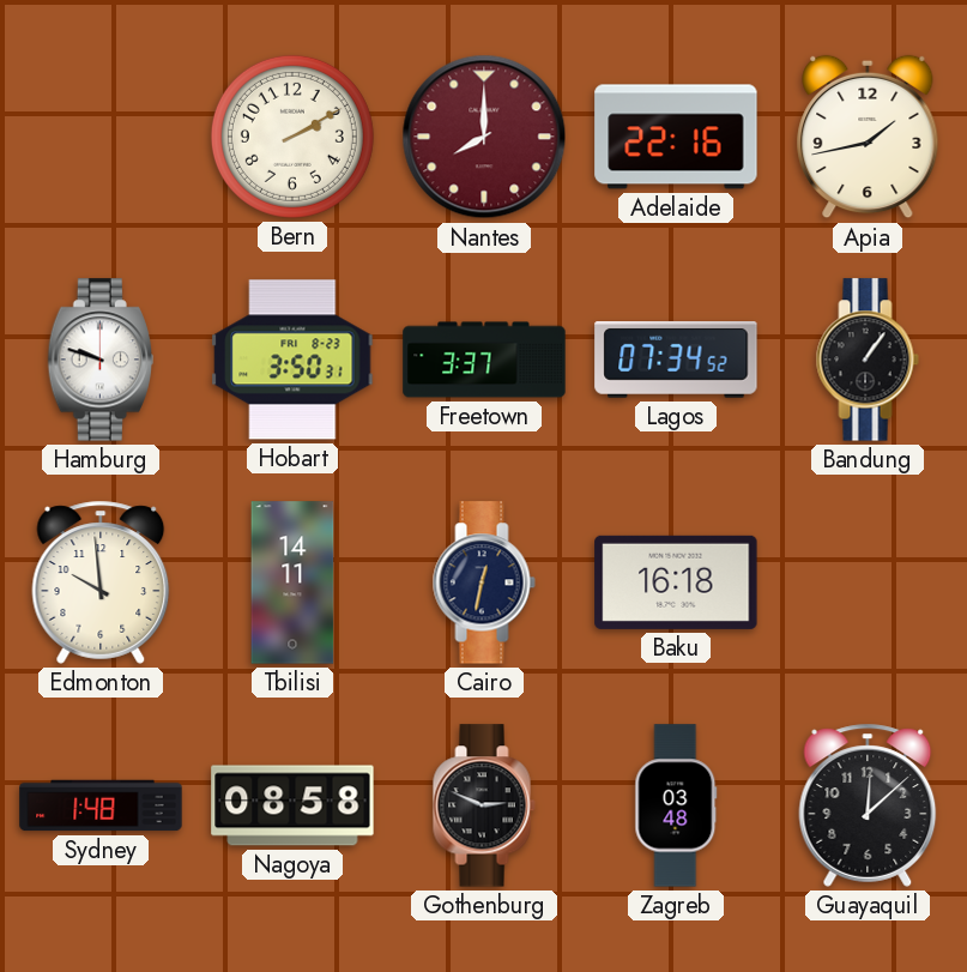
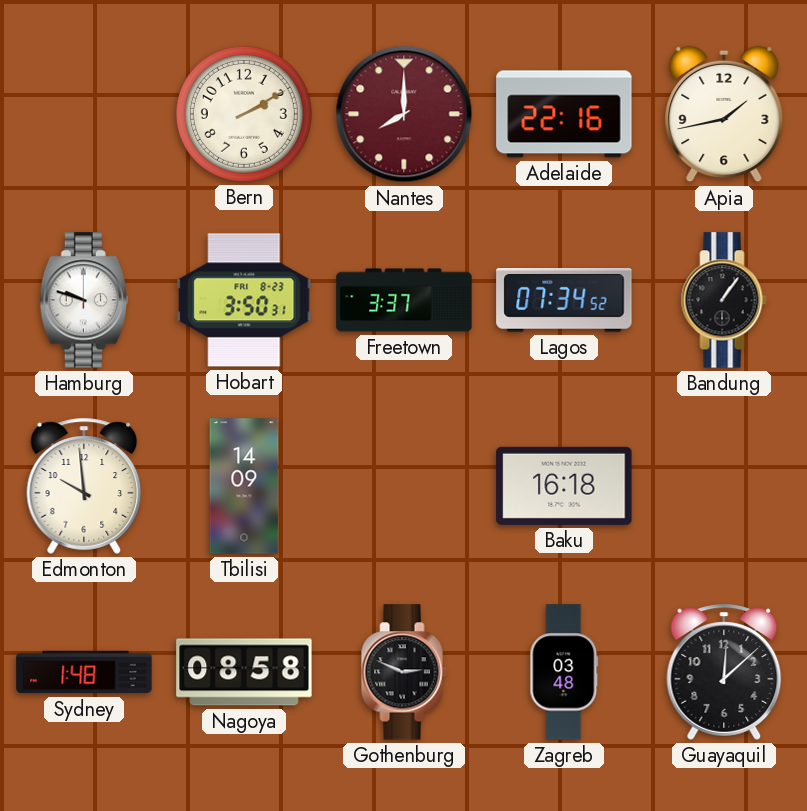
Tbilisi: 14:11 -> 14:09
Cairo: 12:32 -> none
